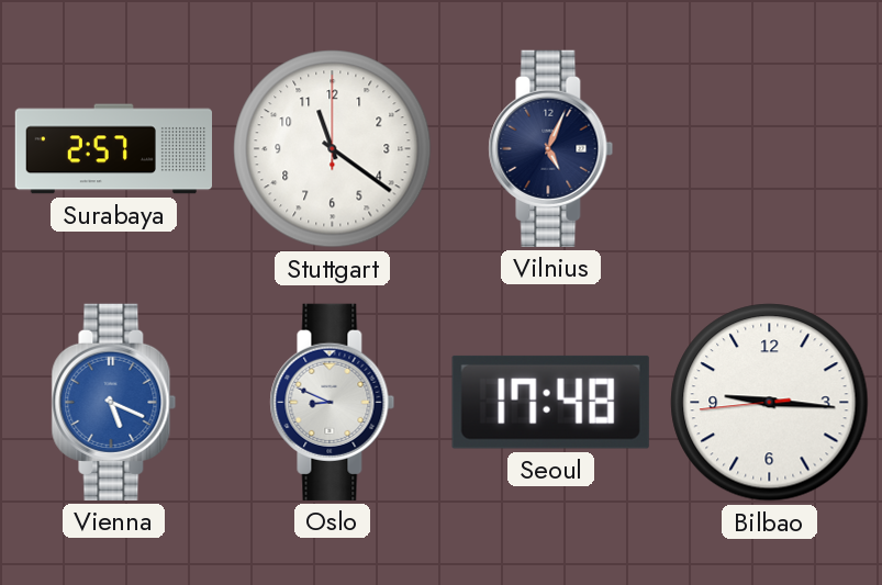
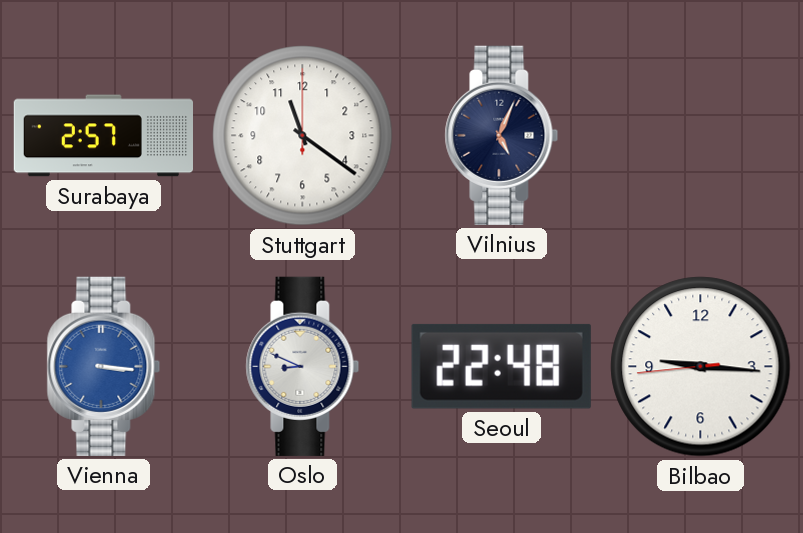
Vienna: 5:19 -> 3:16
Seoul: 17:48 -> 22:48
